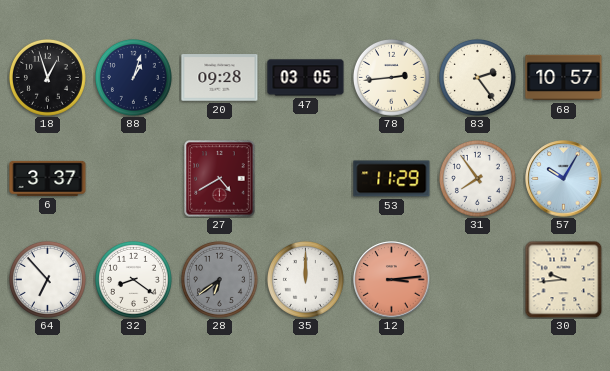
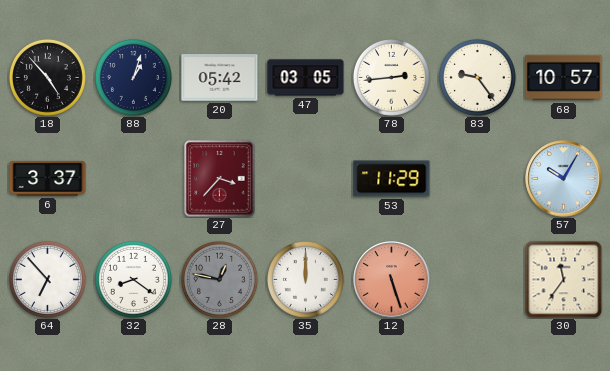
18: 12:57 -> 4:53
20: 09:28 -> 05:42
83: 2:24 -> 9:24
27: 4:40 -> 3:37
31: 7:54 -> none
28: 6:39 -> 12:47
12: 3:14 -> 5:27
30: 9:44 -> 11:36
